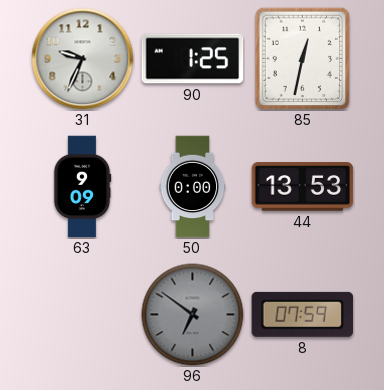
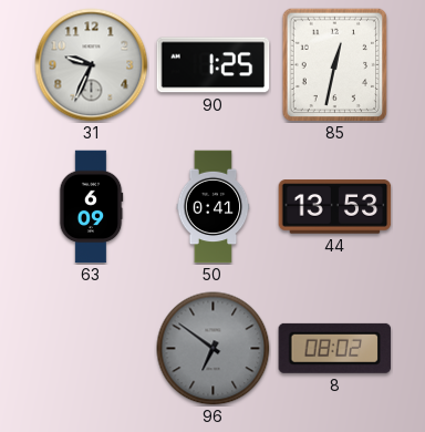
63: 9:09 -> 6:09
50: 0:00 -> 0:41
8: 07:59 -> 08:02
